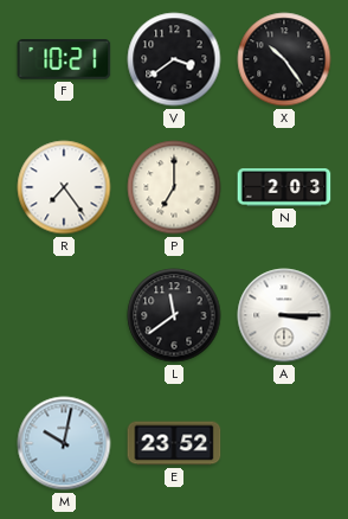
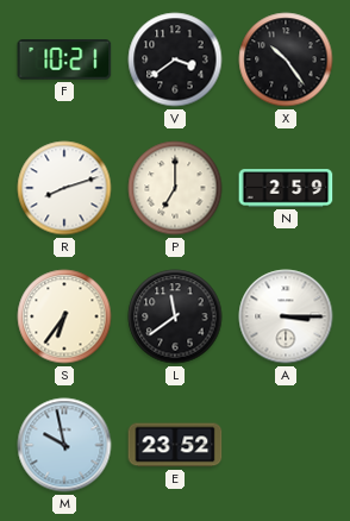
R: 7:24 -> 8:12
N: 2:03 -> 2:59
S: none -> 6:36
M: 10:02 -> 9:58
